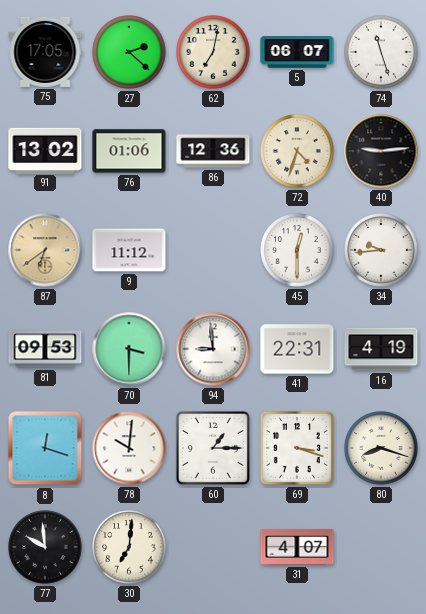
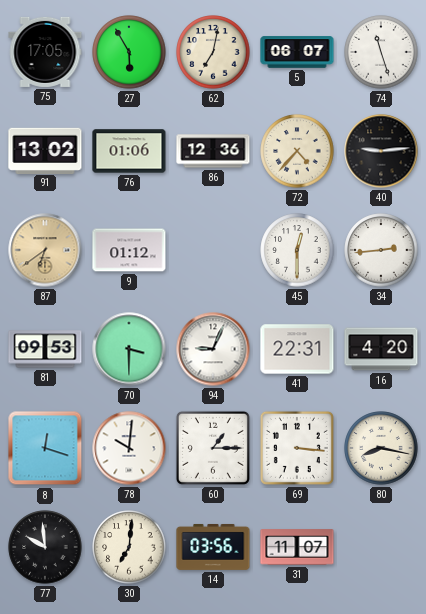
27: 2:22 -> 5:55
72: 4:33 -> 4:37
9: 11:12 -> 01:12
34: 9:44 -> 2:44
94: 8:59 -> 9:04
16: 4:19 -> 4:20
69: 3:18 -> 3:16
80: 8:18 -> 8:17
14: none -> 03:56
31: 4:07 -> 11:07
